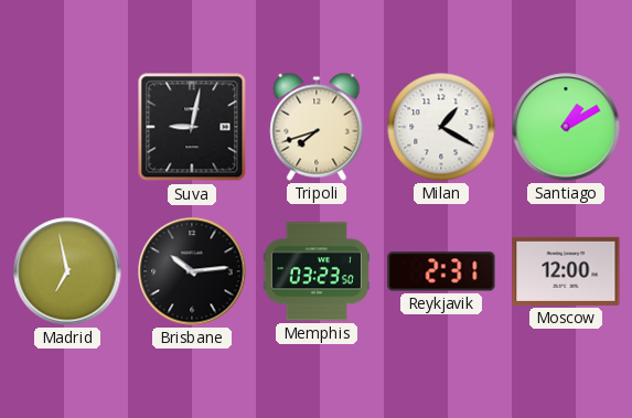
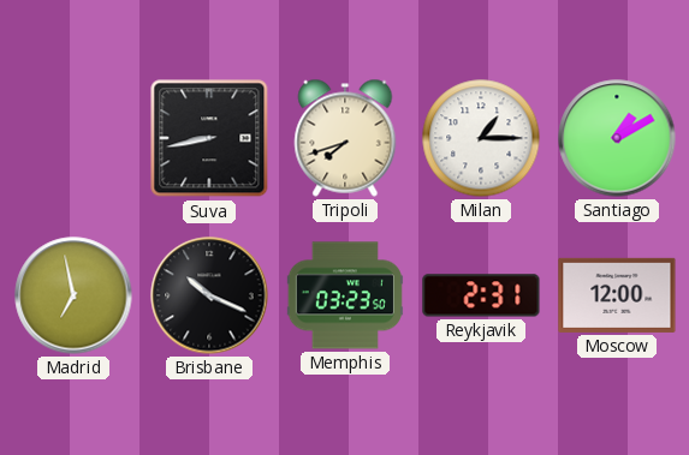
Suva: 9:02 -> 8:43
Milan: 1:20 -> 1:15
Brisbane: 10:14 -> 10:19
